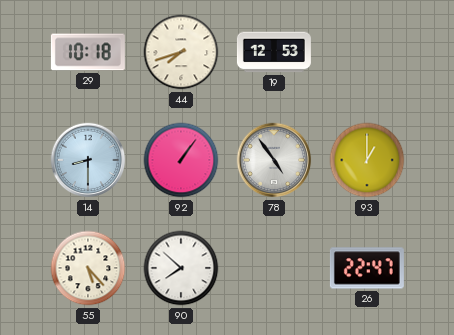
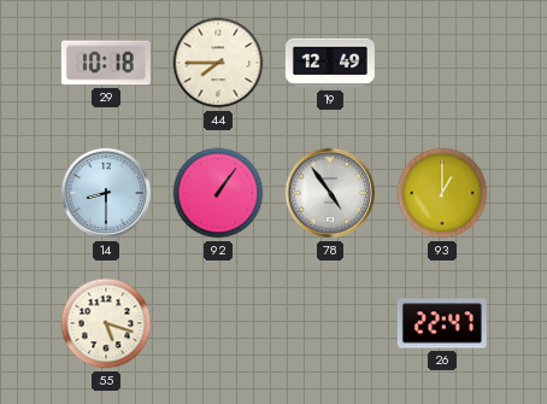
44: 7:42 -> 7:45
19: 12:53 -> 12:49
55: 5:23 -> 5:18
90: 7:52 -> none
